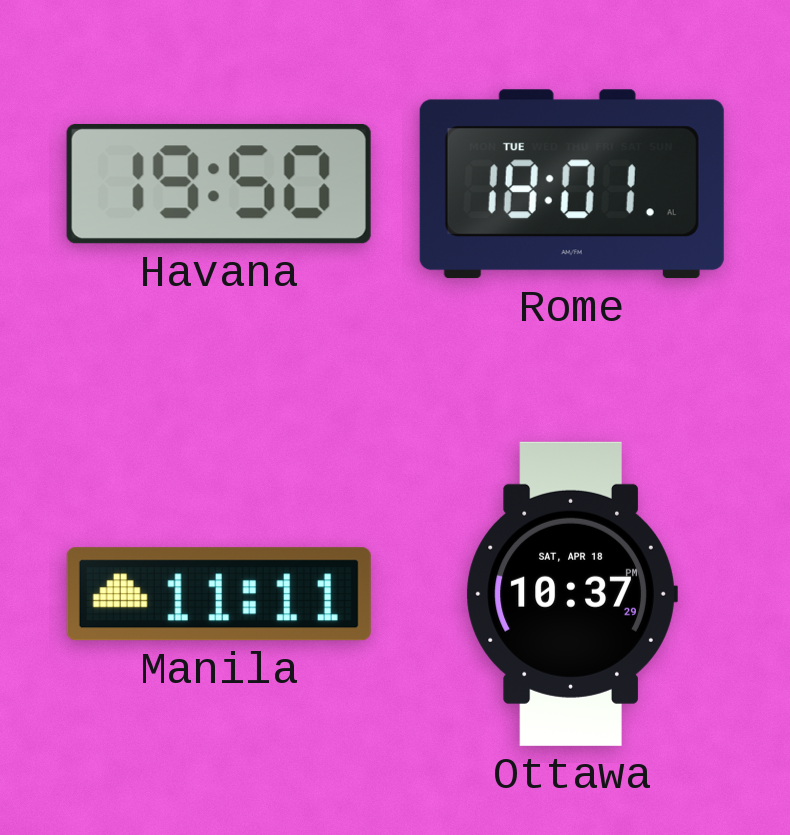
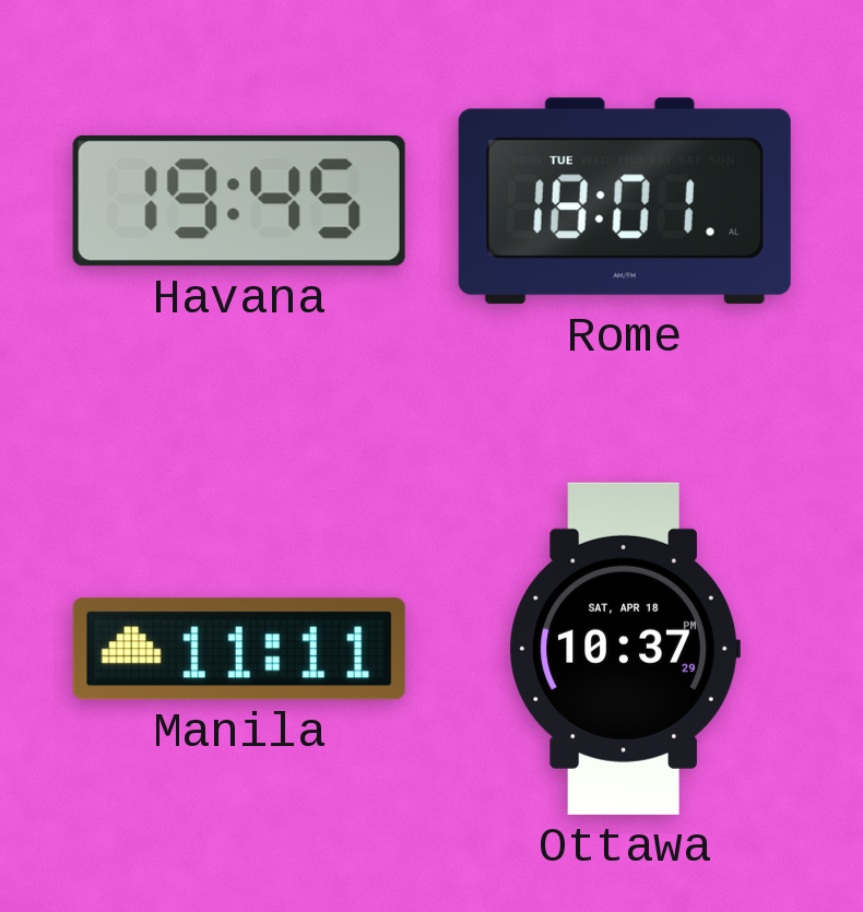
Havana: 19:50 -> 19:45
